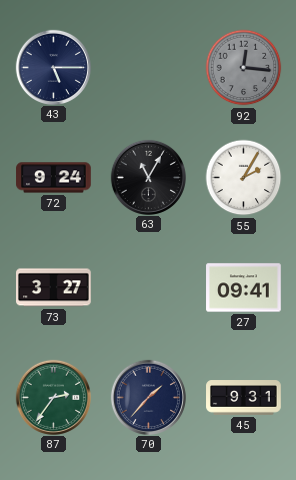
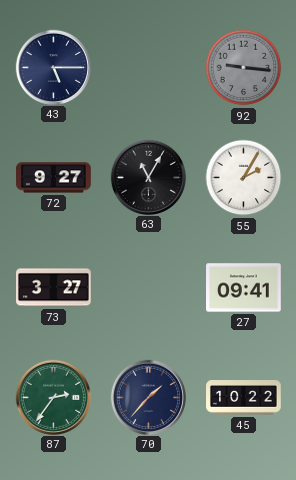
92: 12:16 -> 9:16
72: 9:24 -> 9:27
45: 9:31 -> 10:22
